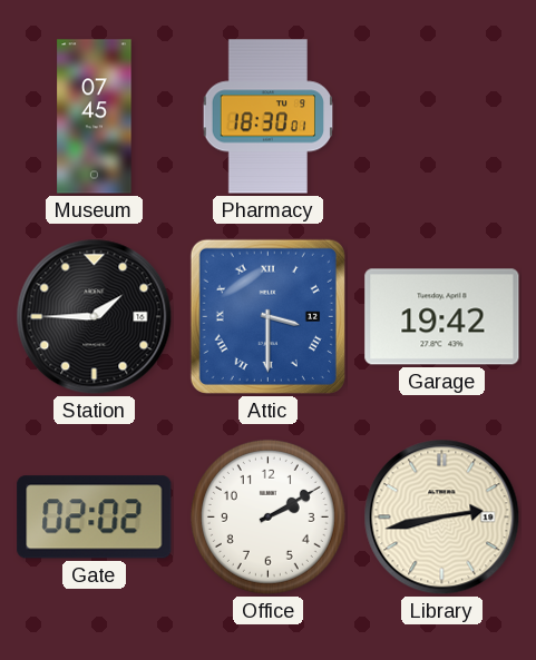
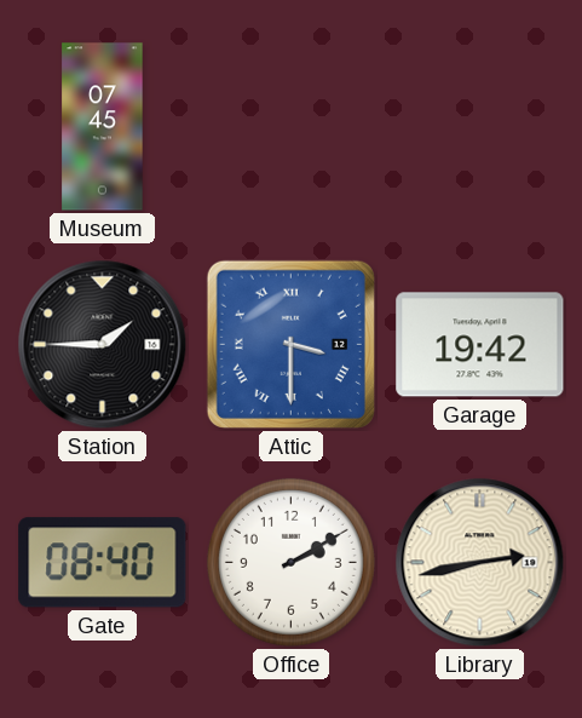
Pharmacy: 18:30 -> none
Gate: 02:02 -> 08:40
